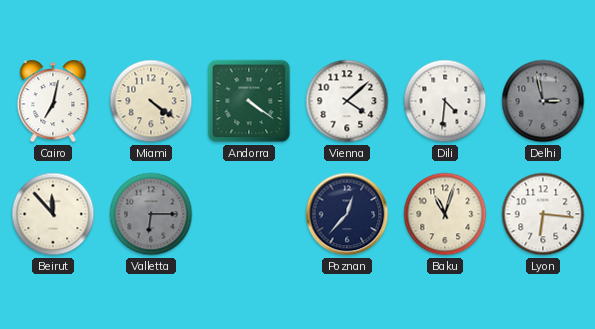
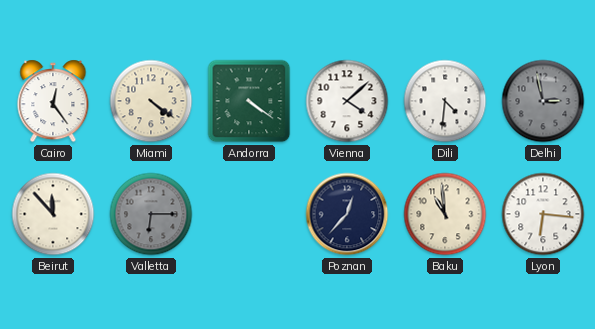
Cairo: 7:02 -> 12:24
Baku: 11:03 -> 10:59
